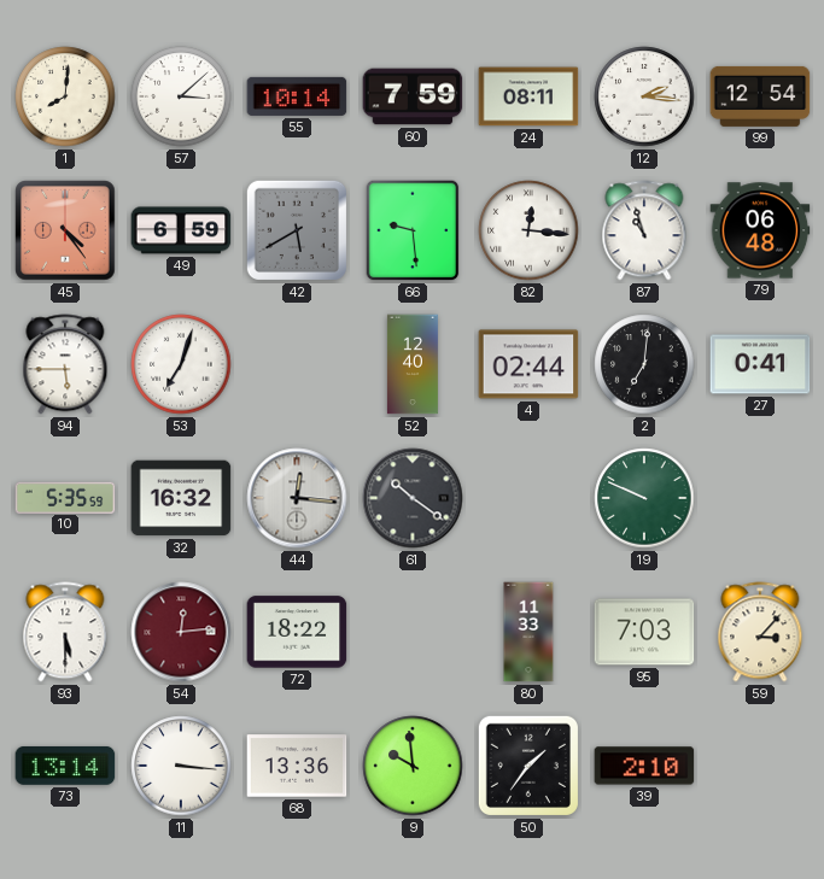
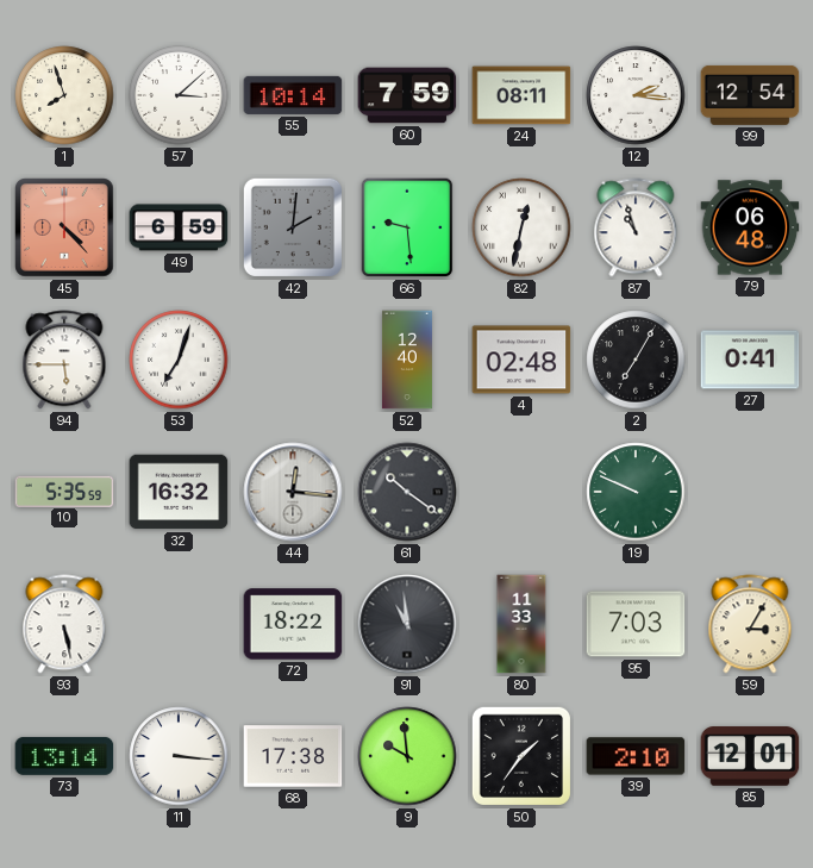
1: 8:01 -> 7:57
45: 4:24 -> 4:23
42: 5:40 -> 2:01
82: 12:16 -> 12:32
4: 02:44 -> 02:48
2: 7:01 -> 7:05
93: 5:30 -> 5:28
54: 12:14 -> none
91: none -> 10:59
59: 3:07 -> 3:05
68: 13:36 -> 17:38
85: none -> 12:01
